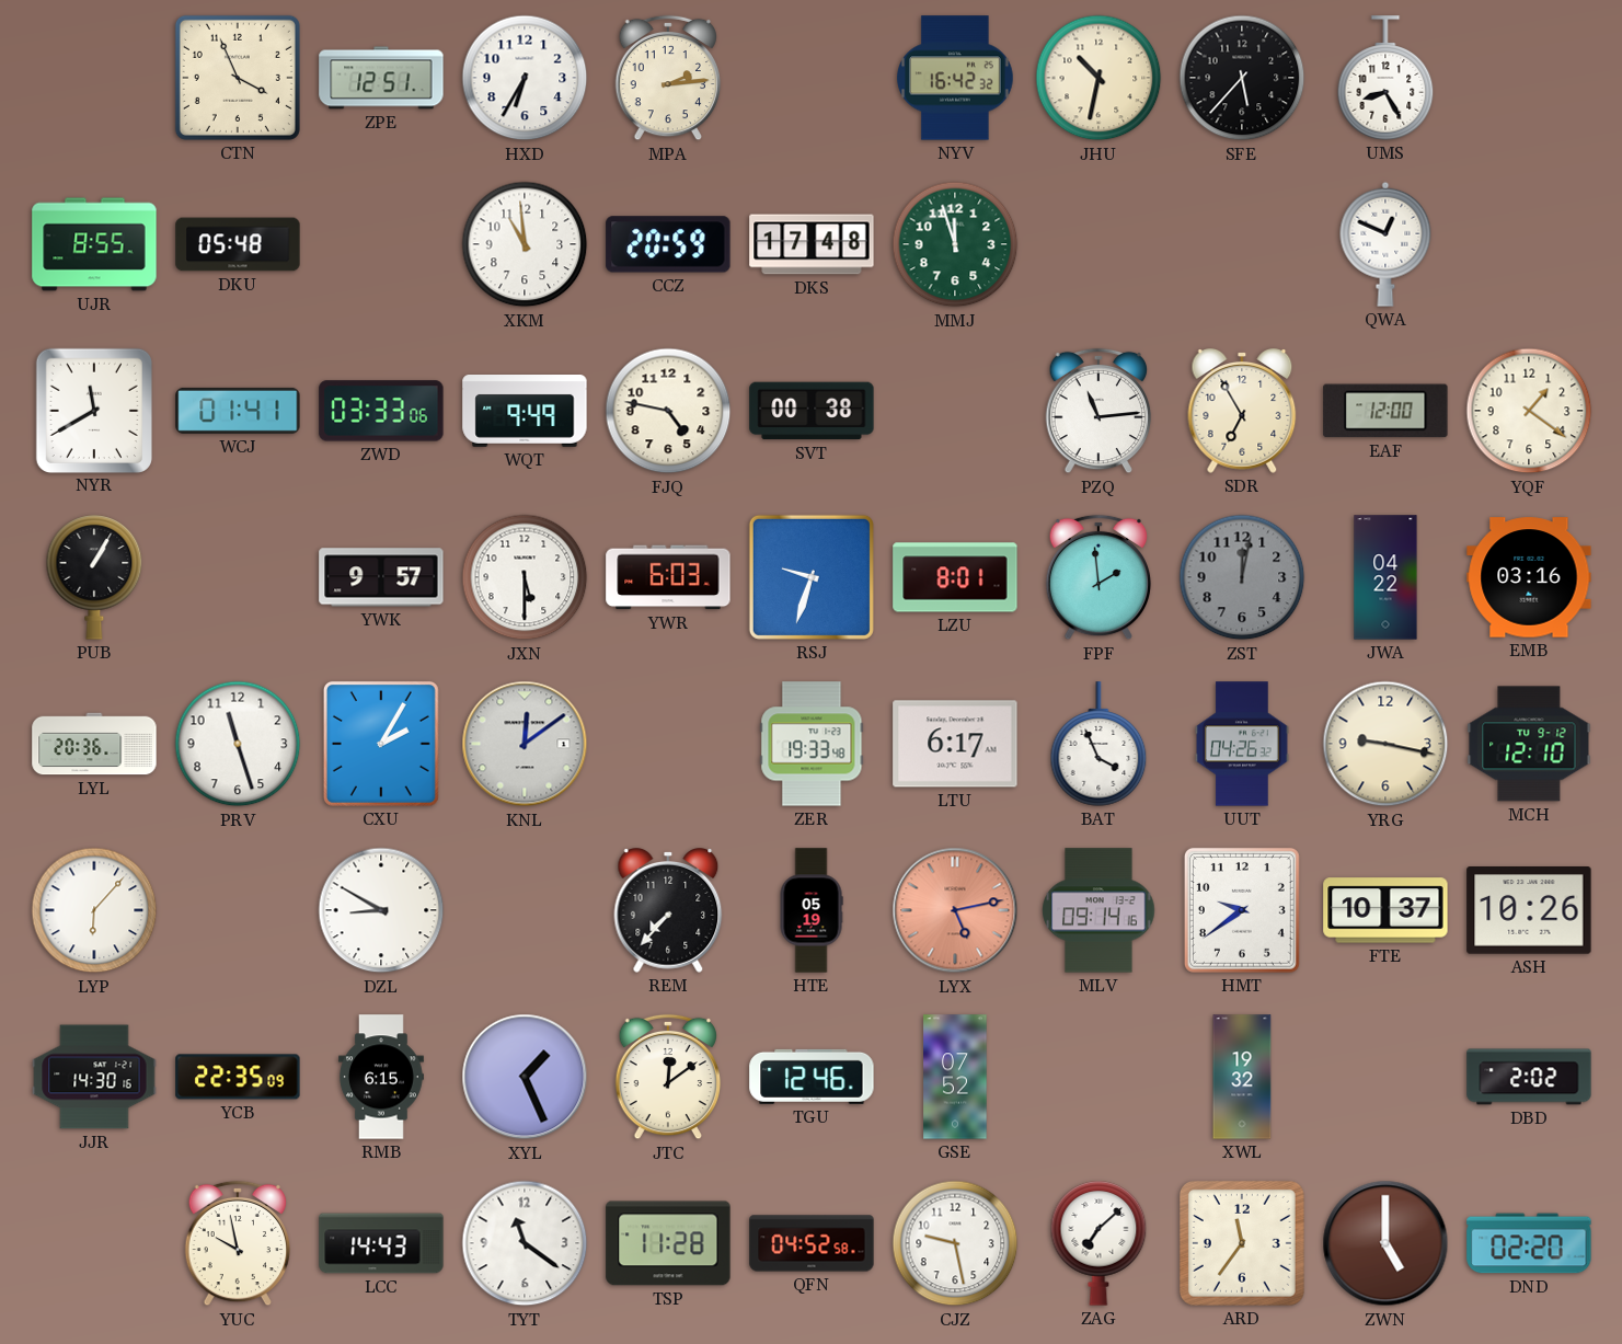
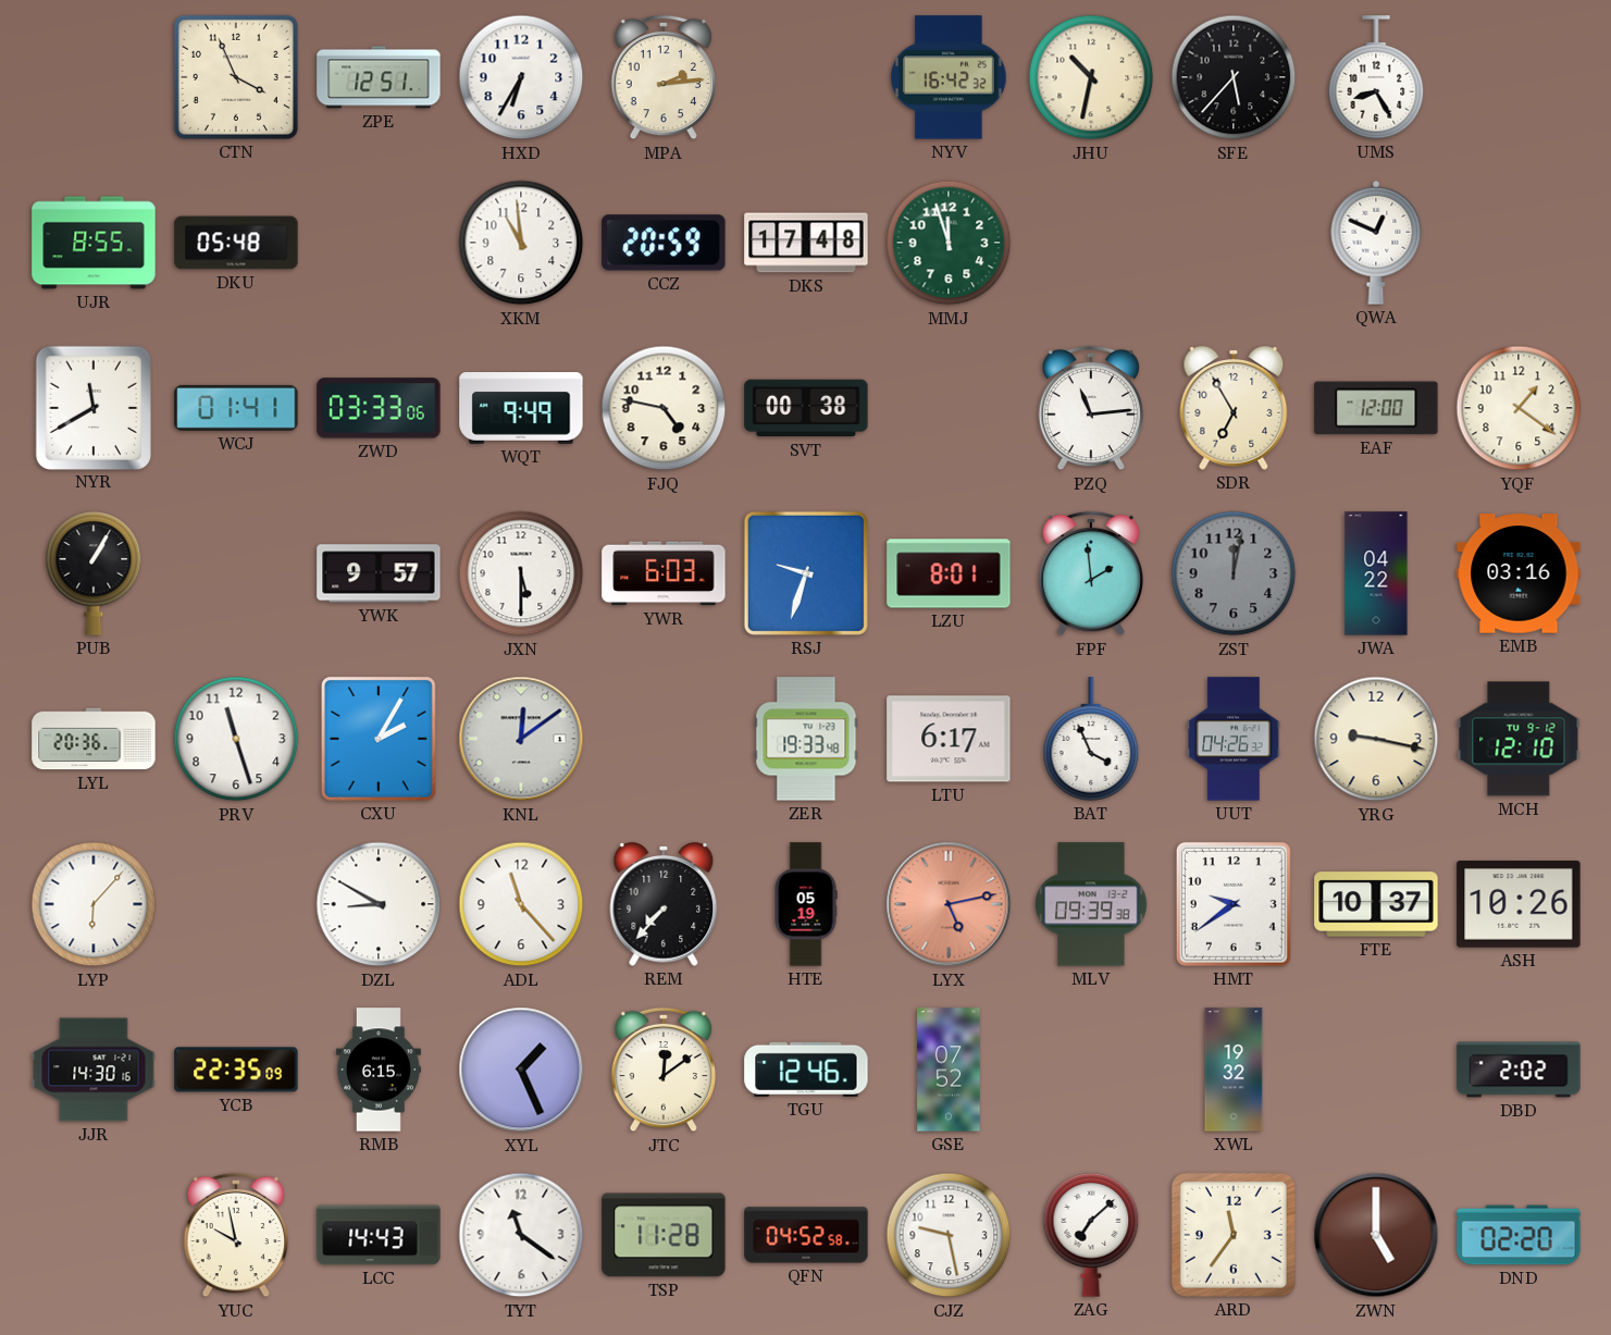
ADL: none -> 11:23
MLV: 09:14 -> 09:39
